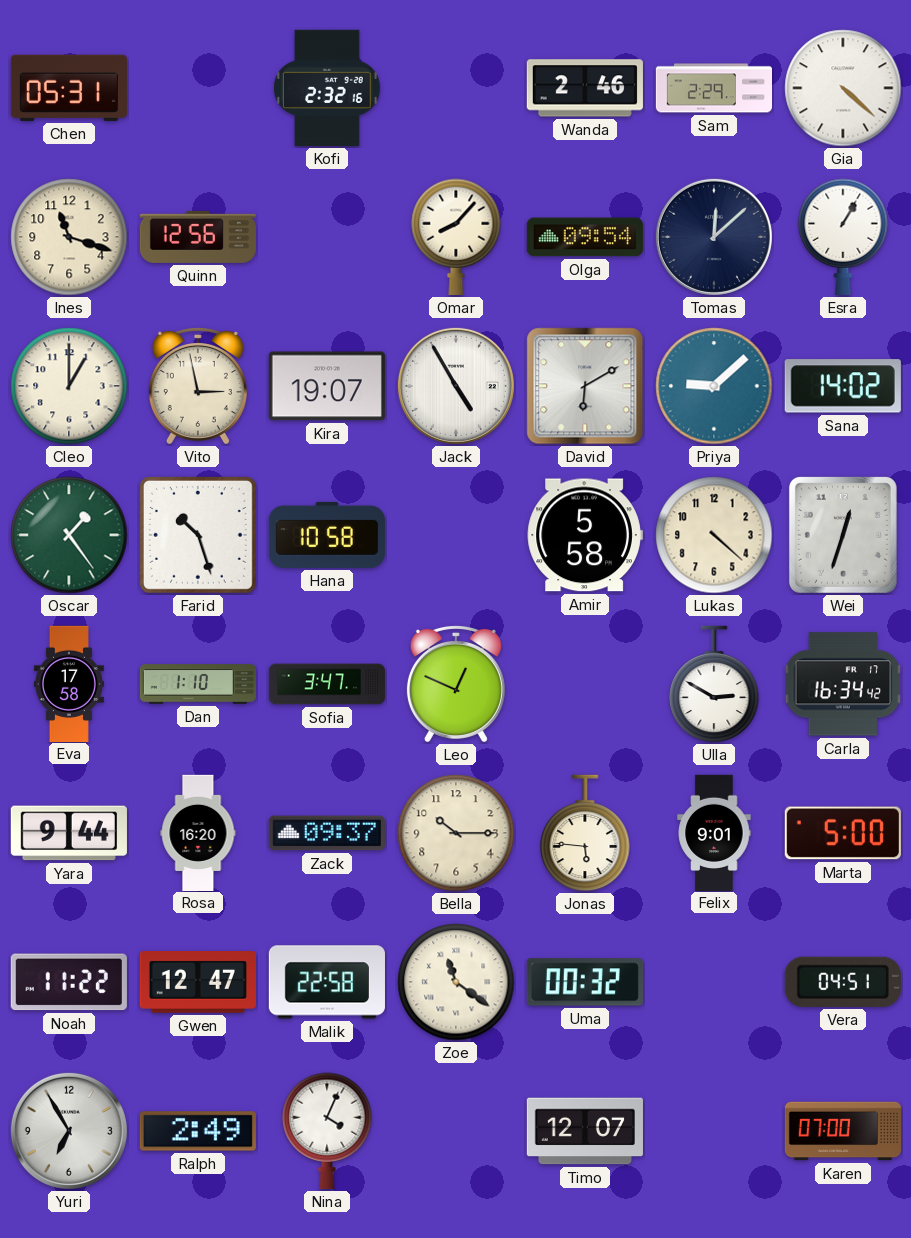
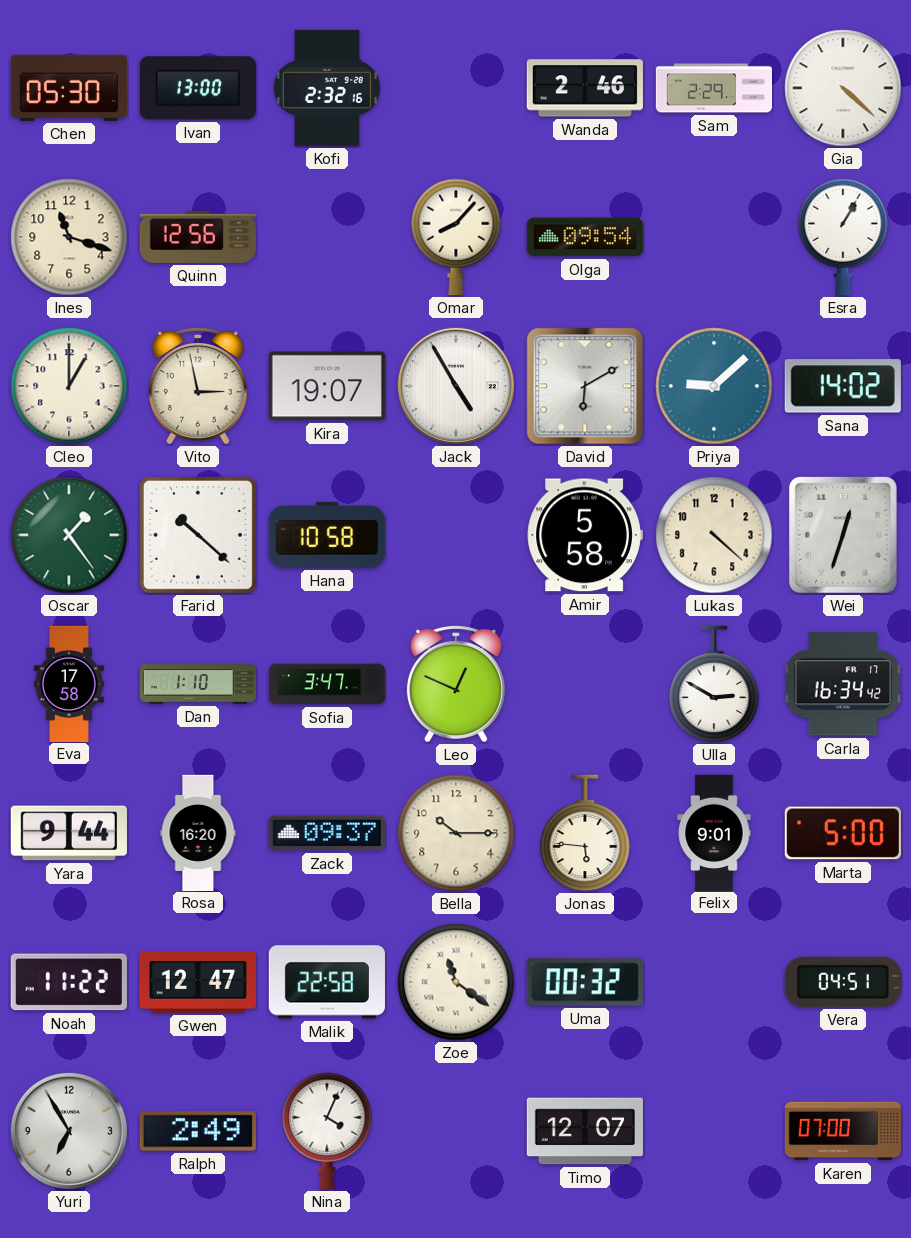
Chen: 05:31 -> 05:30
Ivan: none -> 13:00
Tomas: 12:08 -> none
Farid: 10:27 -> 10:22
